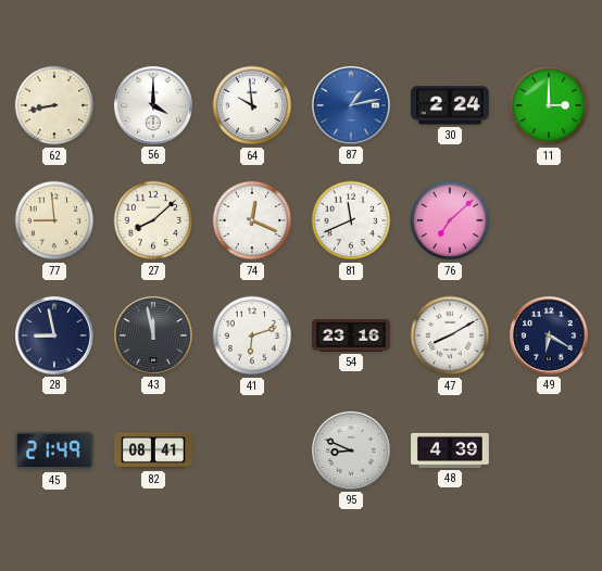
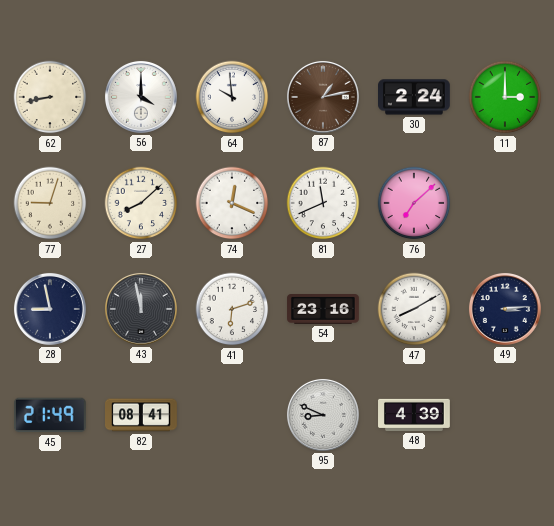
87 dial: blue -> brown
77: 8:59 -> 9:03
49: 6:20 -> 3:14
